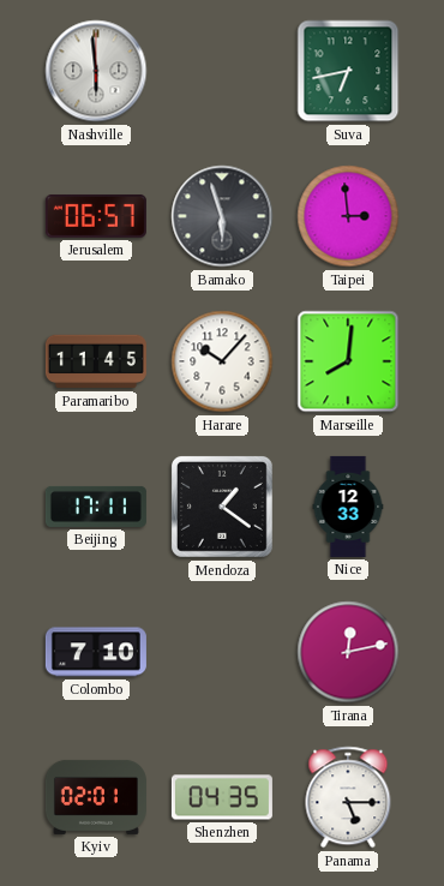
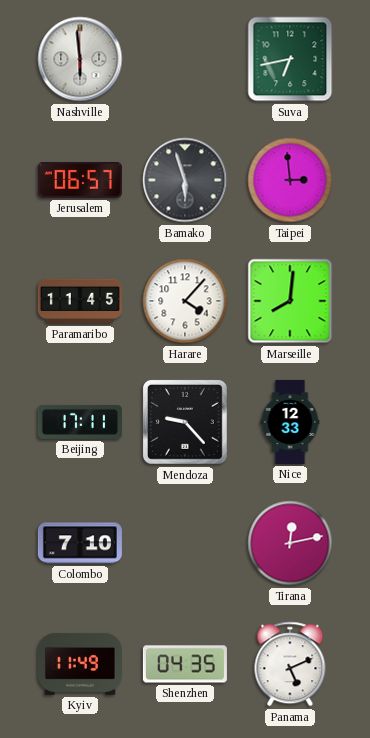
Harare: 10:07 -> 4:07
Mendoza: 1:21 -> 9:23
Kyiv: 02:01 -> 11:49
Panama: 5:15 -> 5:11
